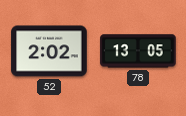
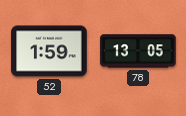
52: 2:02 -> 1:59
